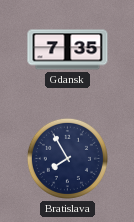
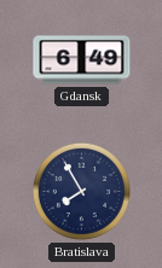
Gdansk: 7:35 -> 6:49
